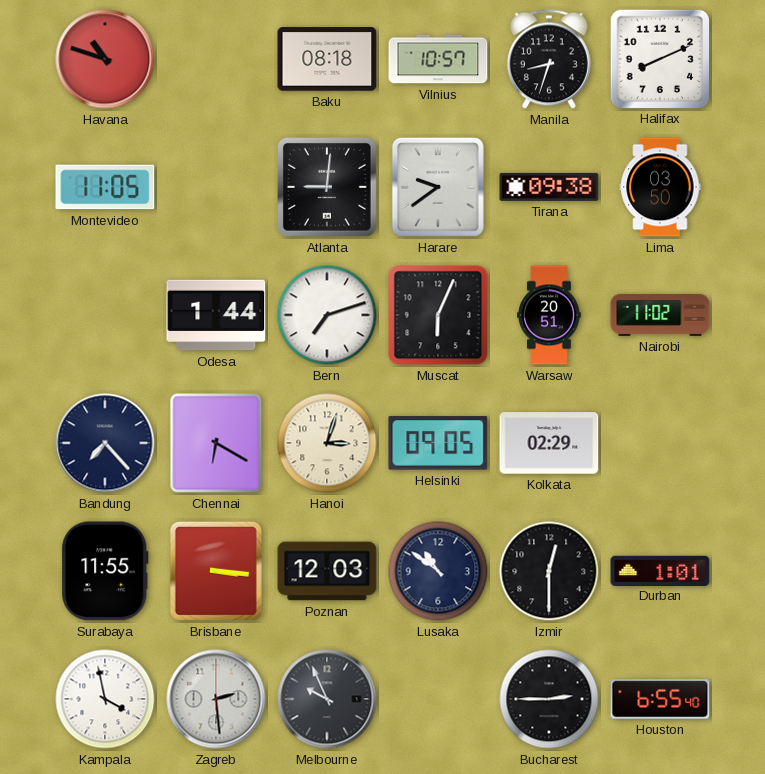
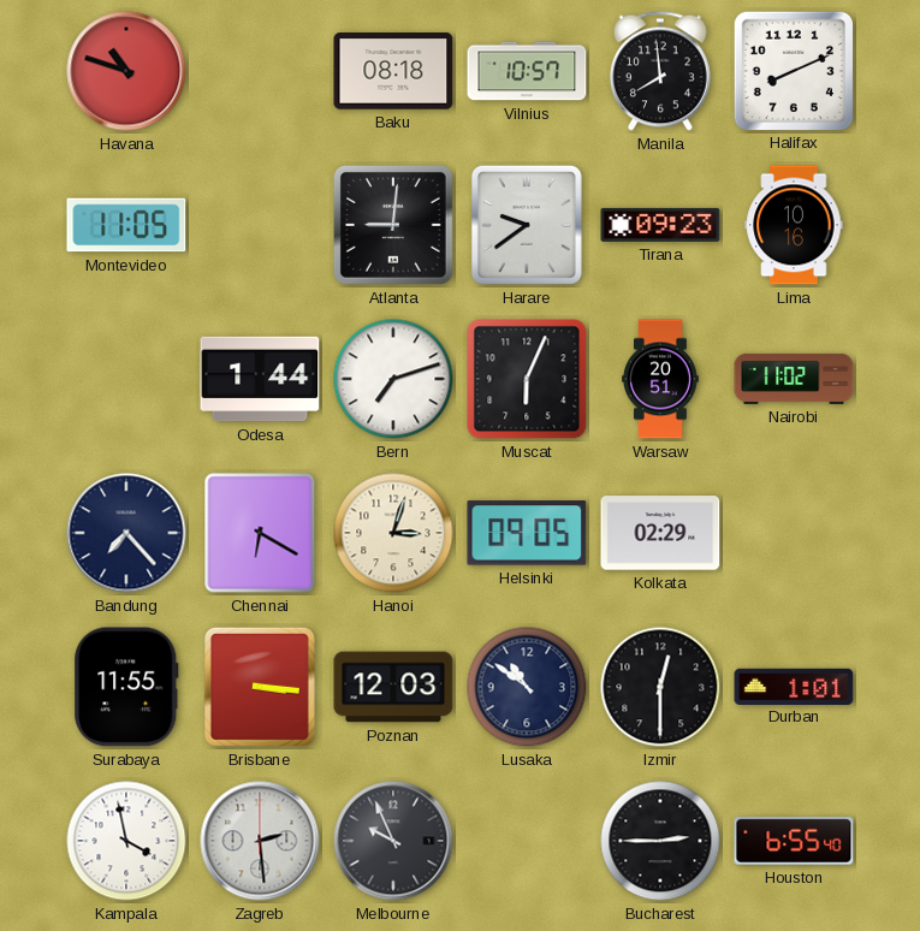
Manila: 8:33 -> 7:59
Tirana: 09:38 -> 09:23
Lima: 03:50 -> 10:16
